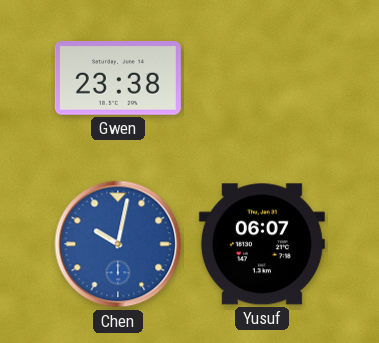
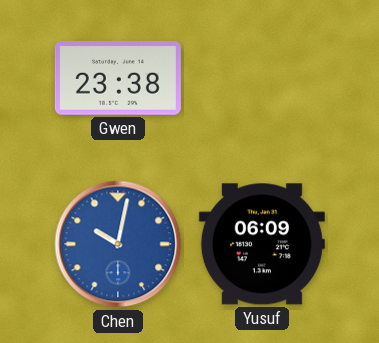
Yusuf: 06:07 -> 06:09
